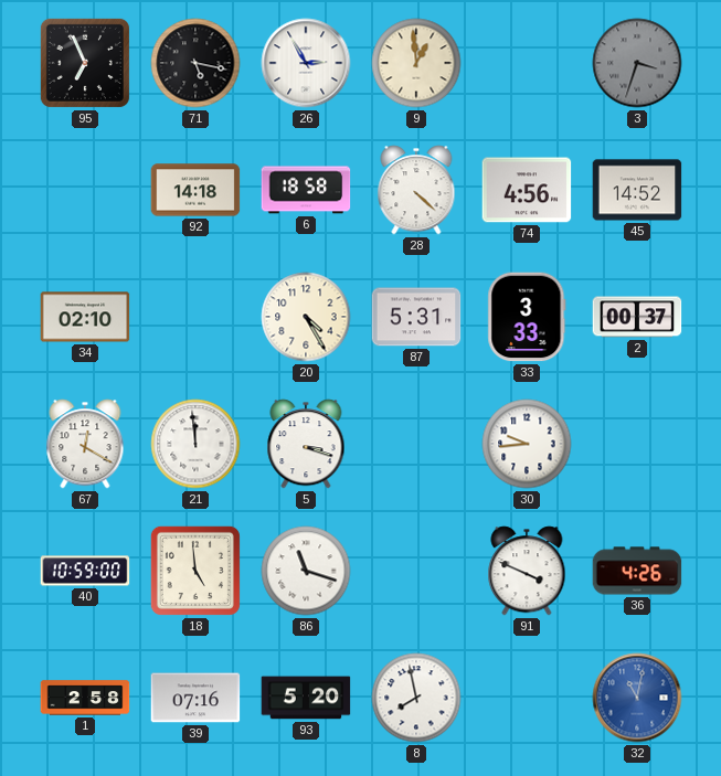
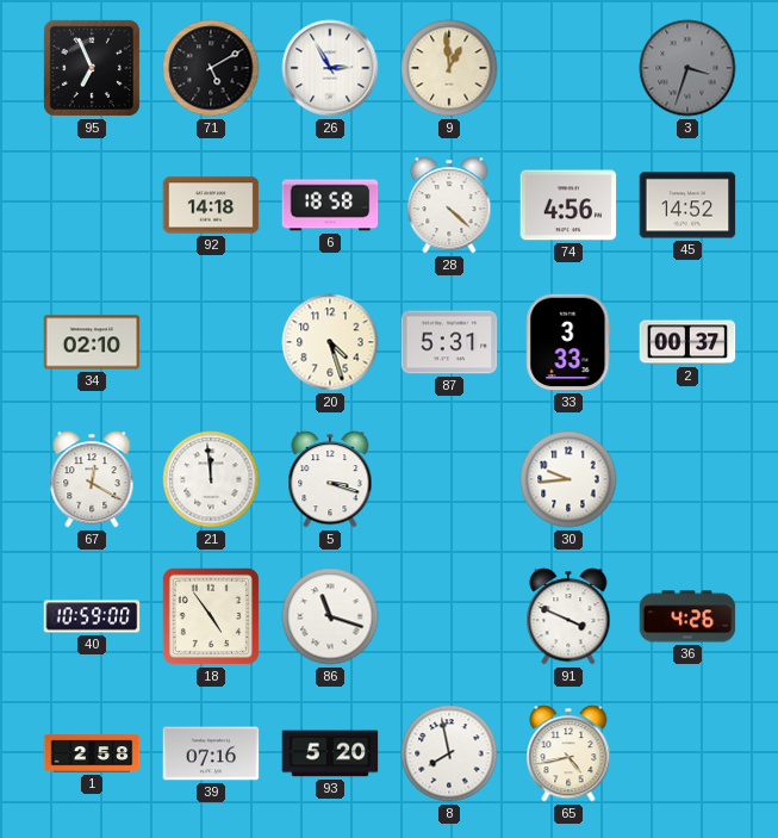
71: 5:17 -> 5:10
20: 4:25 -> 4:27
18: 4:59 -> 4:54
65: none -> 4:43
32: 11:02 -> none
